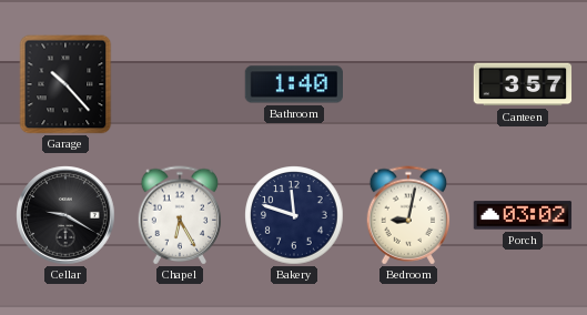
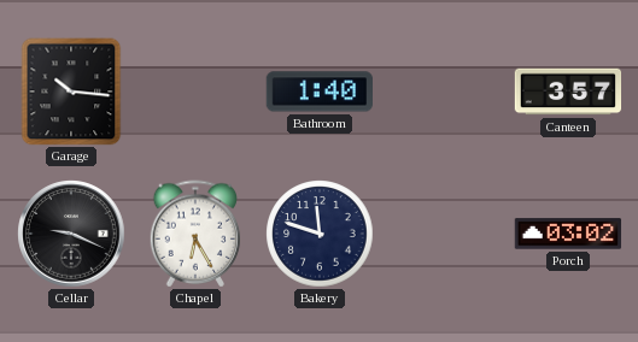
Garage: 10:23 -> 10:16
Cellar: 9:20 -> 9:19
Bedroom: 9:02 -> none
